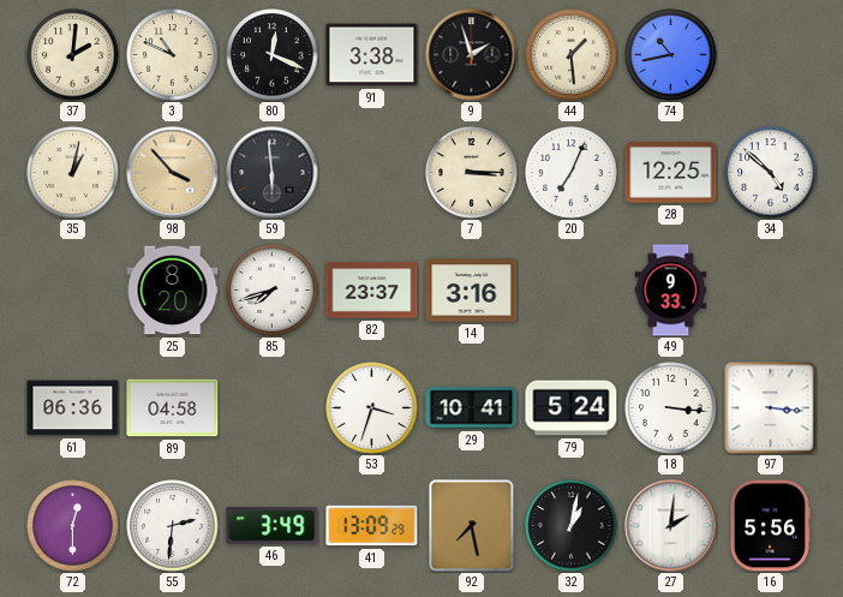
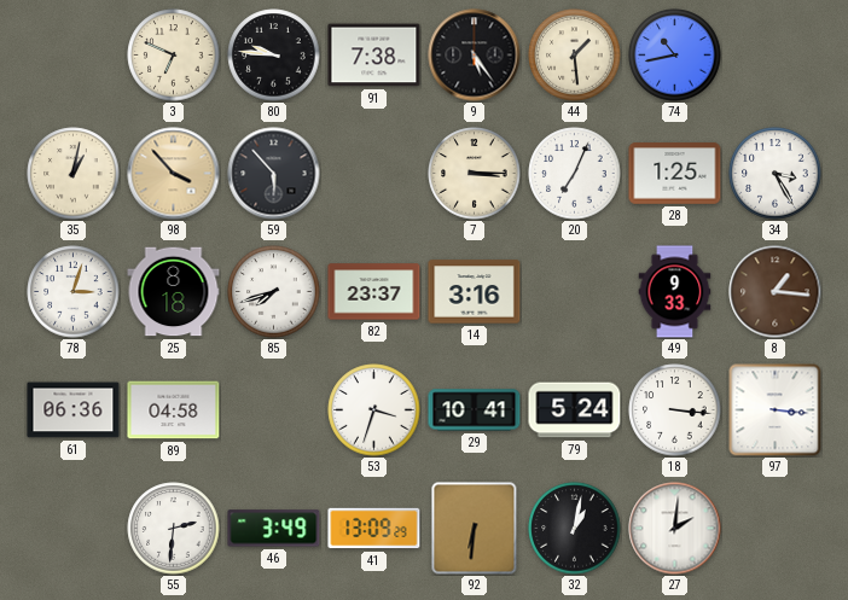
37: 2:01 -> none
3: 10:49 -> 6:49
80: 12:19 -> 9:46
91: 3:38 -> 7:38
9: 1:57 -> 5:24
59: 5:59 -> 5:53
28: 12:25 -> 1:25
34: 4:52 -> 3:25
78: none -> 3:03
25: 8:20 -> 8:18
8: none -> 1:16
72: 12:30 -> none
92: 7:28 -> 6:31
16: 5:56 -> none
